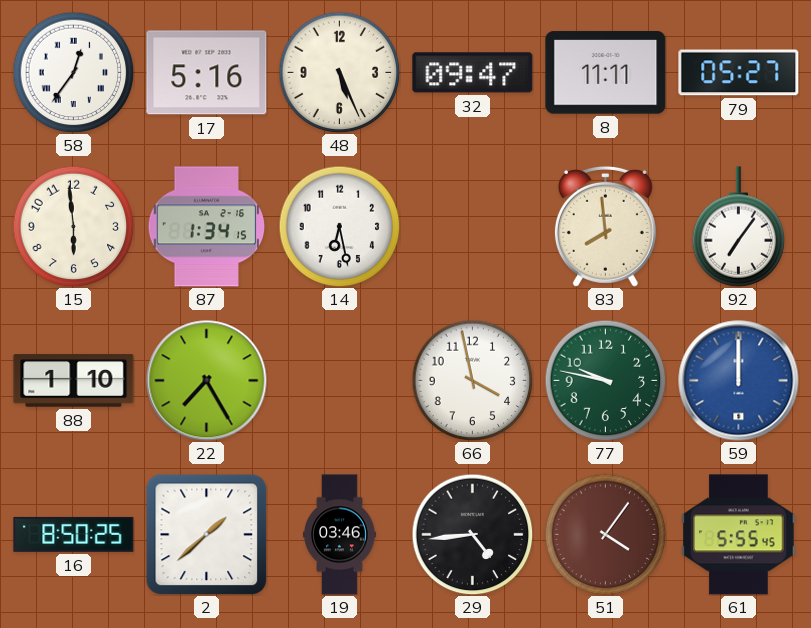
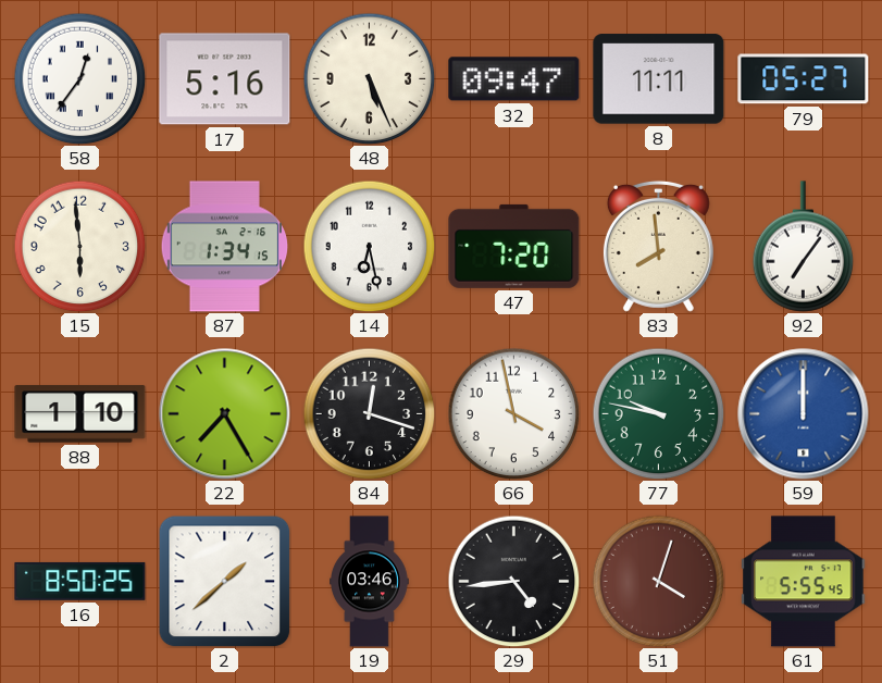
47: none -> 7:20
84: none -> 12:18
51: 4:06 -> 4:03
